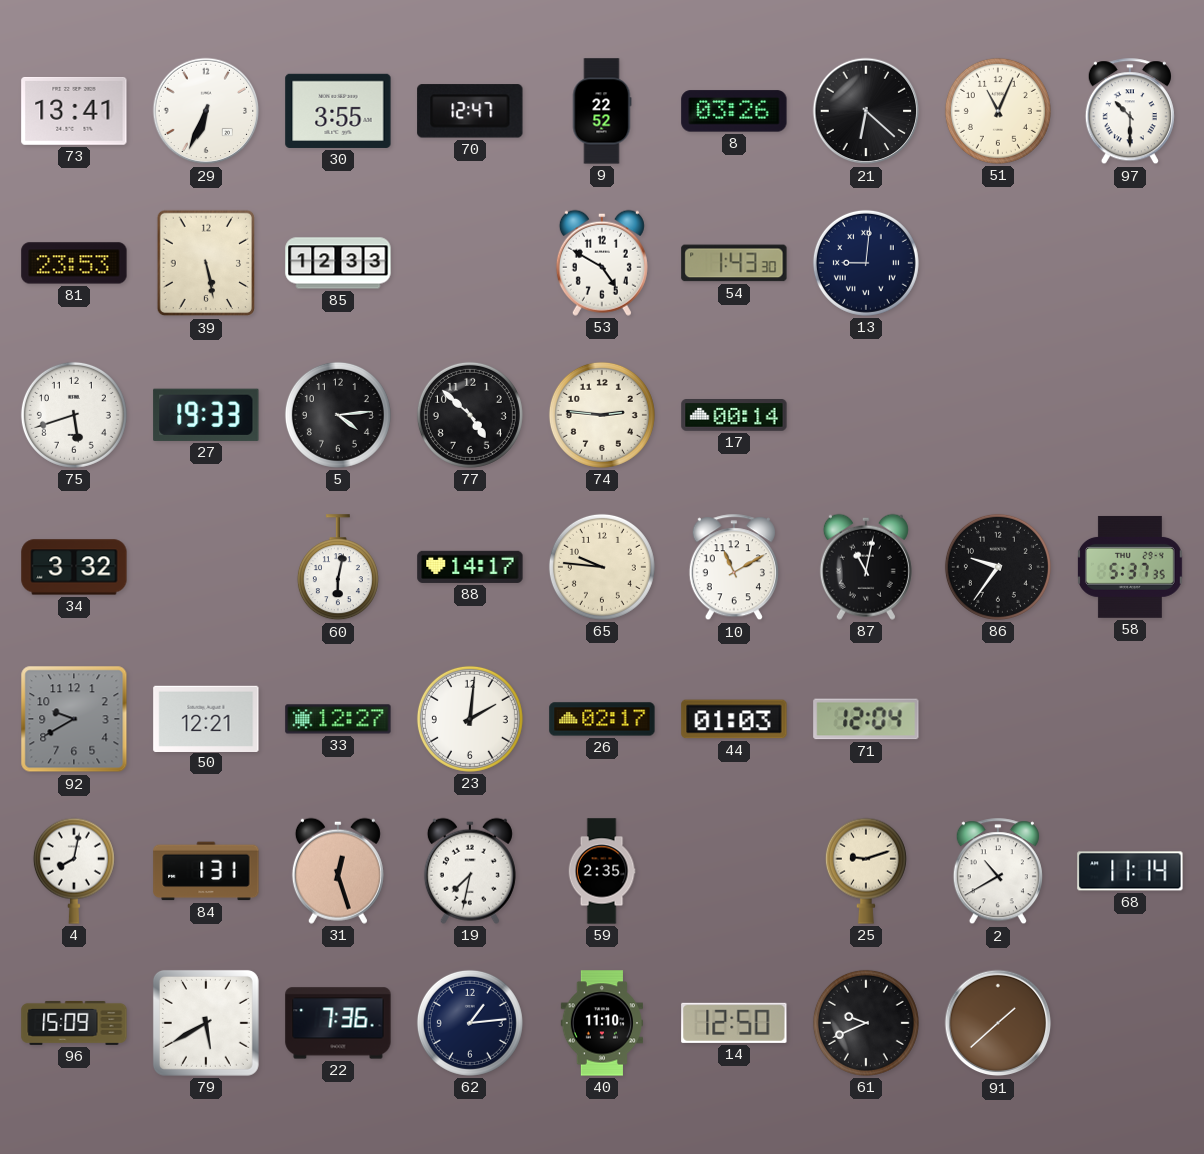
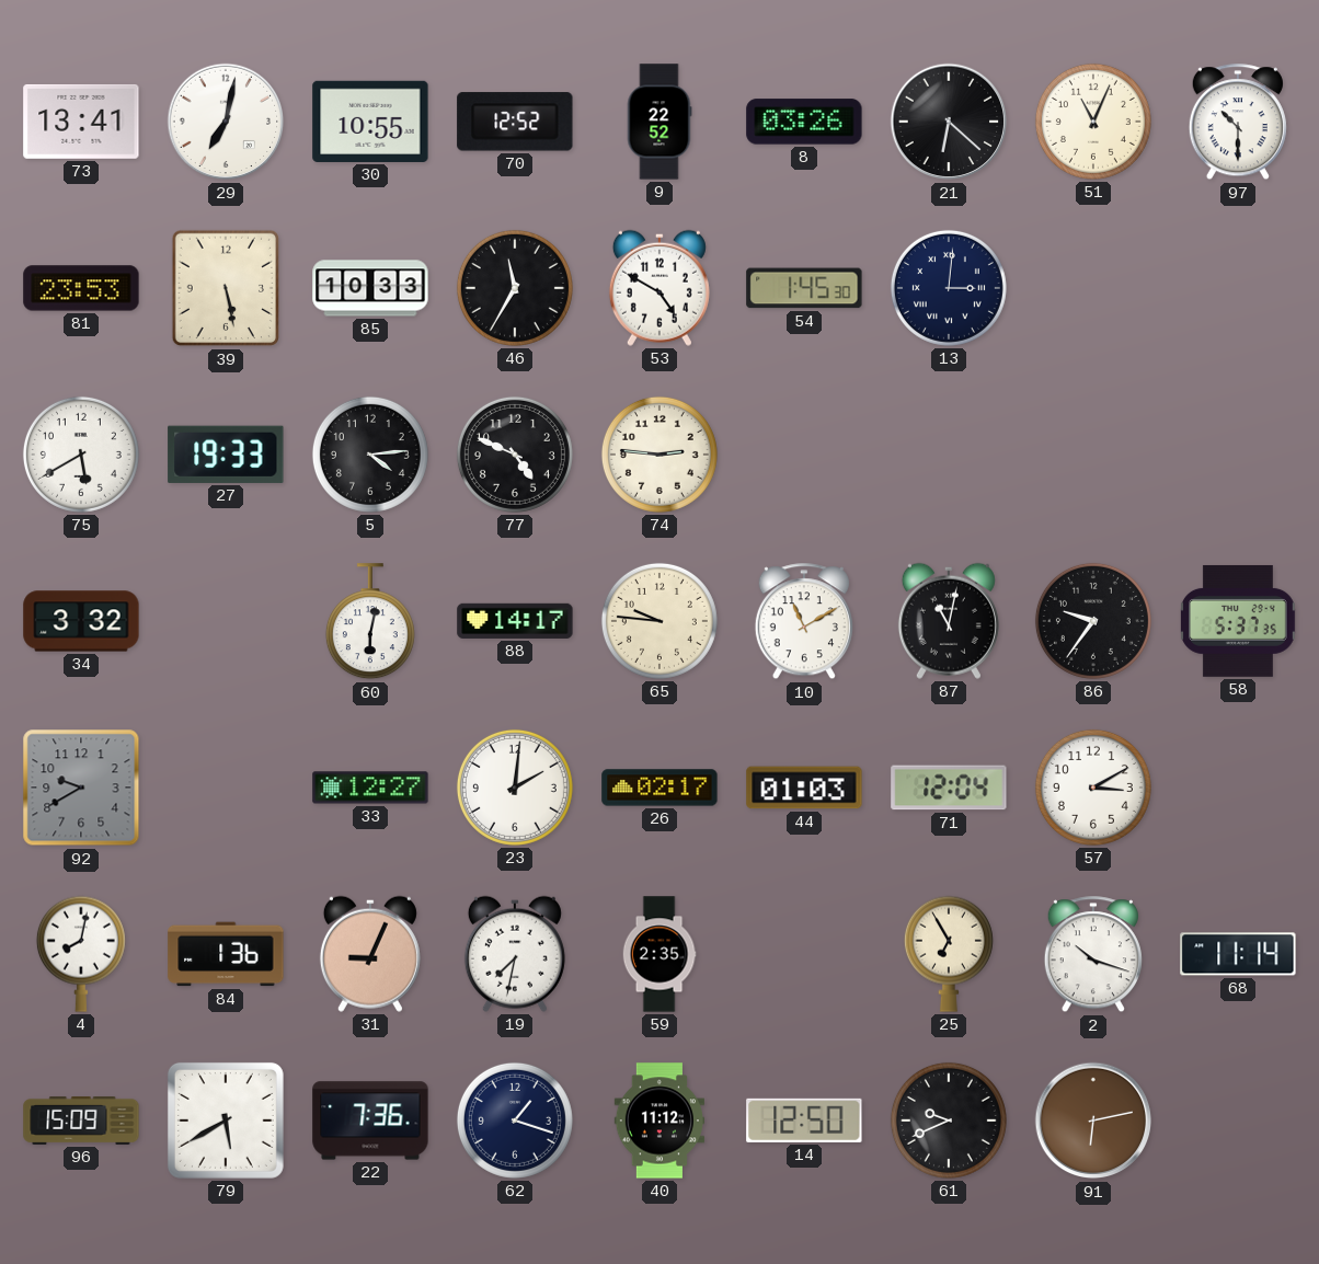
29: 6:34 -> 7:02
30: 3:55 -> 10:55
70: 12:47 -> 12:52
85: 12:33 -> 10:33
46: none -> 11:35
54: 1:43 -> 1:45
13: 9:01 -> 3:01
75: 5:42 -> 5:40
77: 4:52 -> 4:49
17: 00:14 -> none
50: 12:21 -> none
57: none -> 3:10
84: 1:31 -> 1:36
31: 12:27 -> 9:04
25: 9:12 -> 6:55
2: 10:40 -> 10:18
62: 1:14 -> 1:18
40: 11:10 -> 11:12
91: 1:38 -> 6:13
